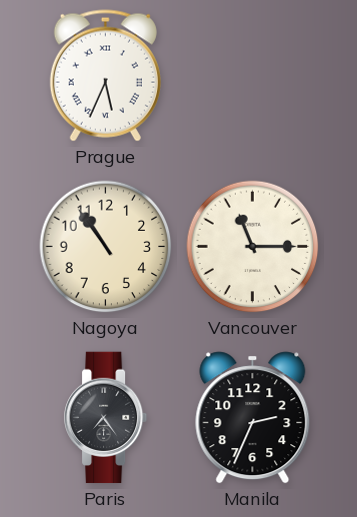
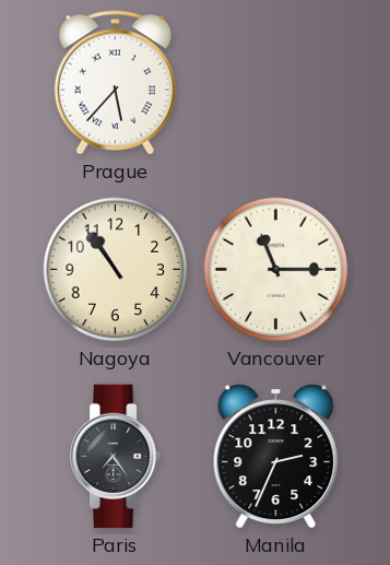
Prague: 5:34 -> 5:37
